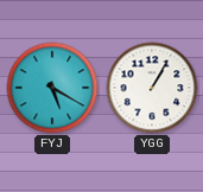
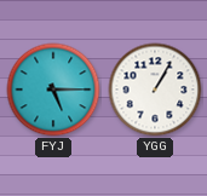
FYJ: 5:20 -> 5:15
